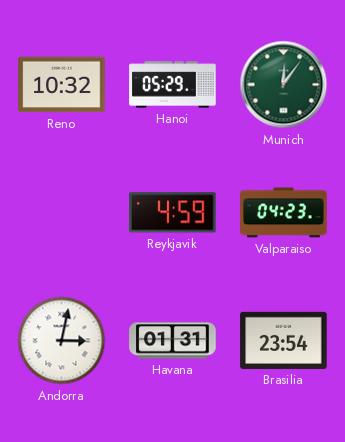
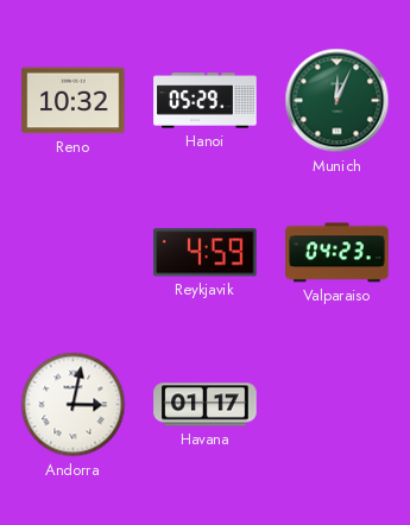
Munich: 12:06 -> 12:04
Havana: 01:31 -> 01:17
Brasilia: 23:54 -> none
